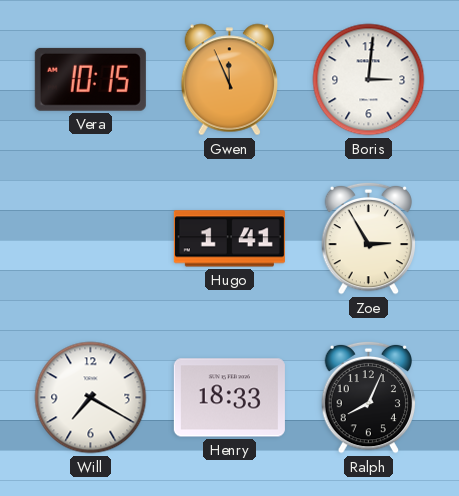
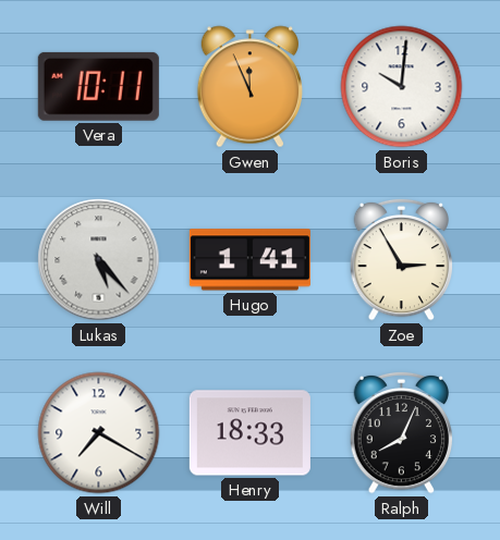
Vera: 10:15 -> 10:11
Boris: 3:01 -> 10:01
Lukas: none -> 5:23
